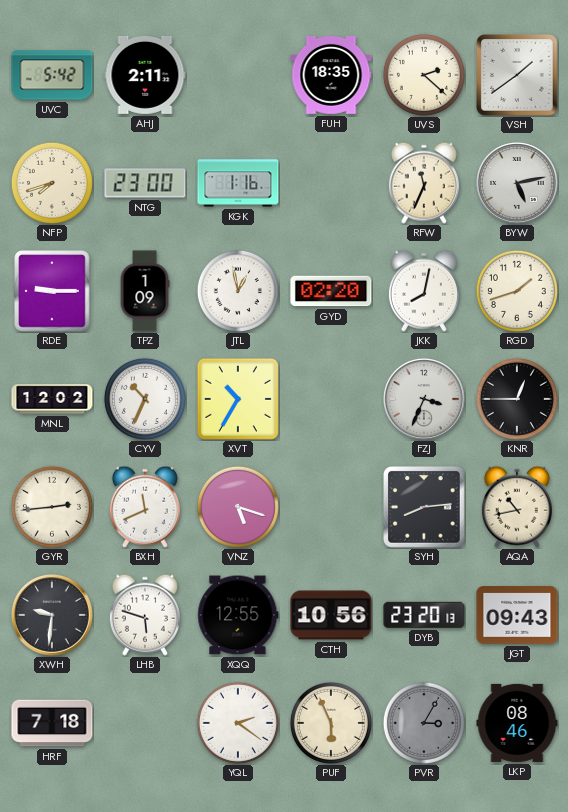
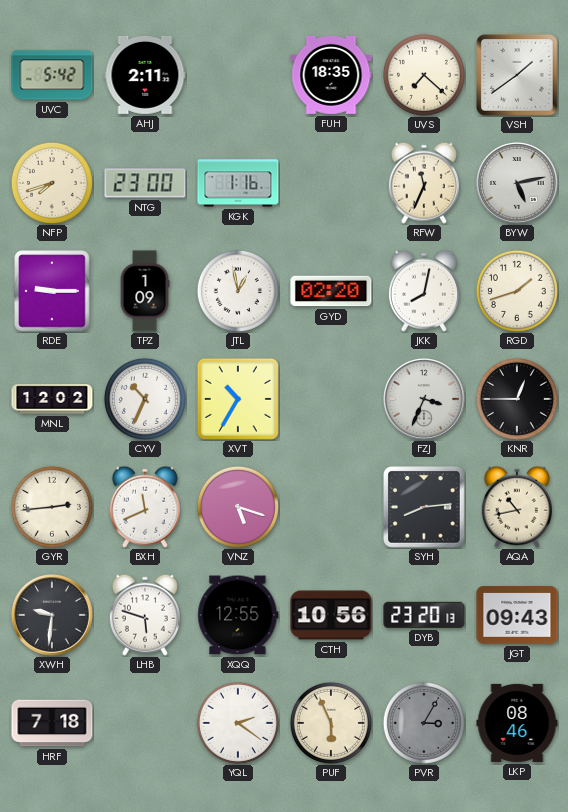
UVS: 2:22 -> 7:22
